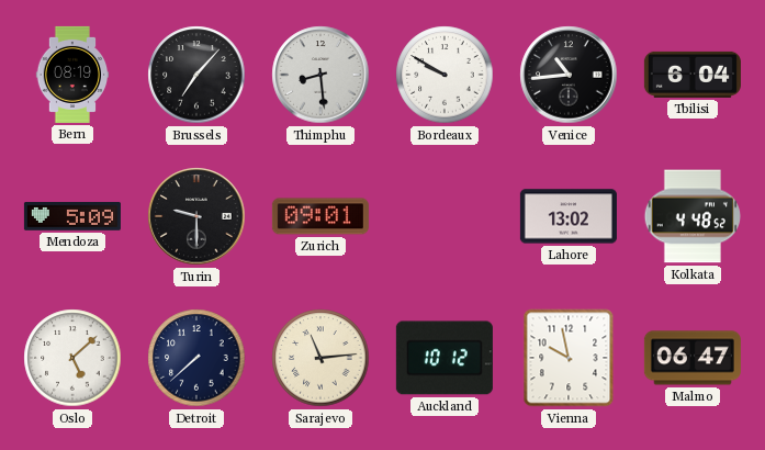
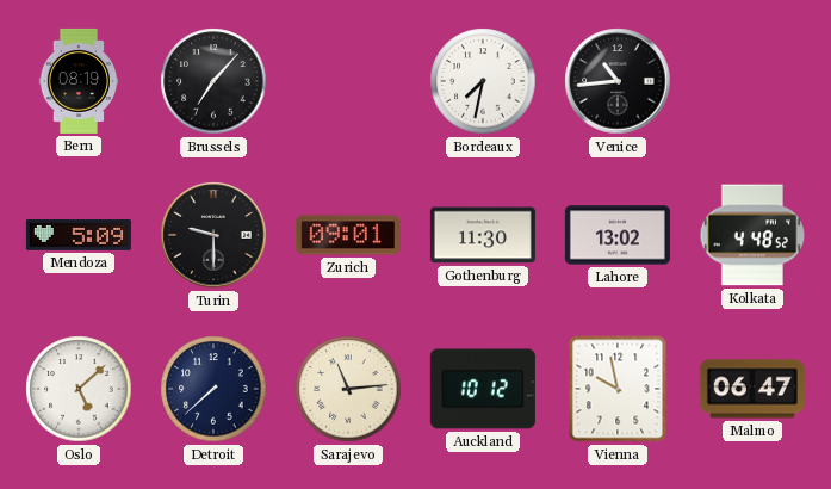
Thimphu: 8:29 -> none
Bordeaux: 9:50 -> 7:32
Tbilisi: 6:04 -> none
Gothenburg: none -> 11:30
